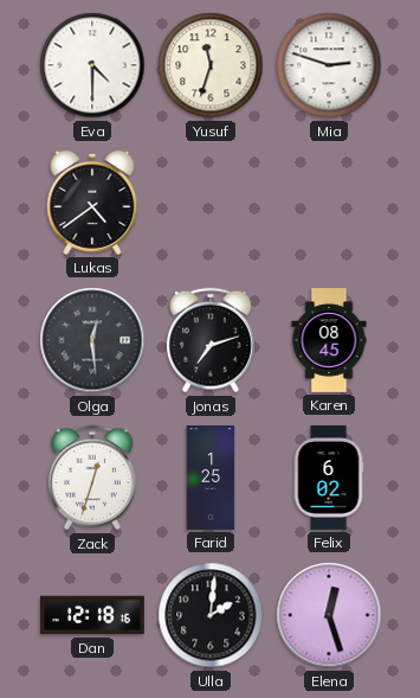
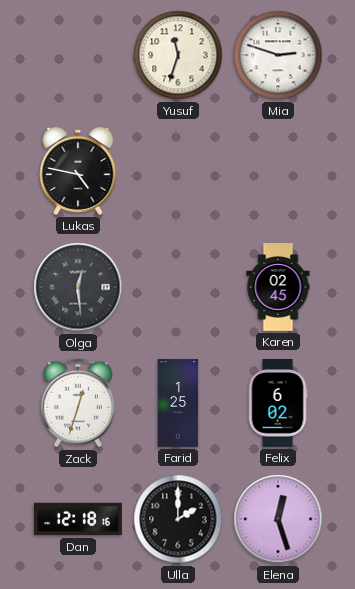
Eva: 4:30 -> none
Lukas: 4:39 -> 4:47
Jonas: 7:12 -> none
Karen: 08:45 -> 02:45
Ulla: 2:01 -> 2:00
